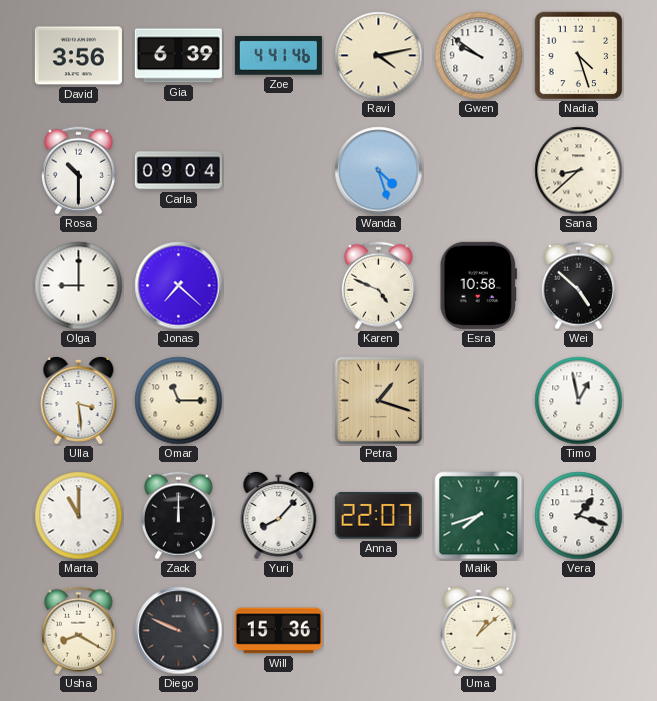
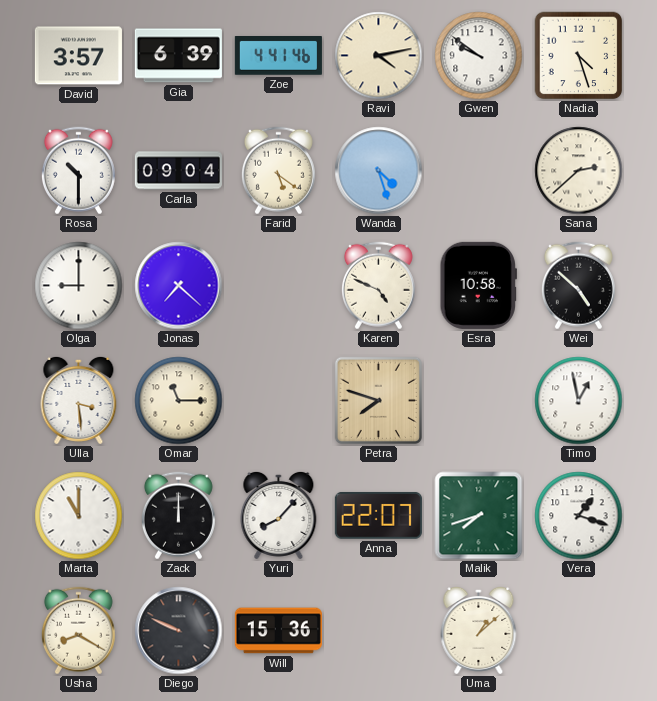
David: 3:56 -> 3:57
Farid: none -> 5:21
Sana: 8:38 -> 2:38
Petra: 1:18 -> 7:48
